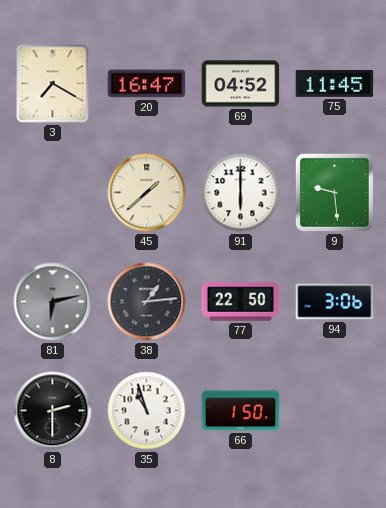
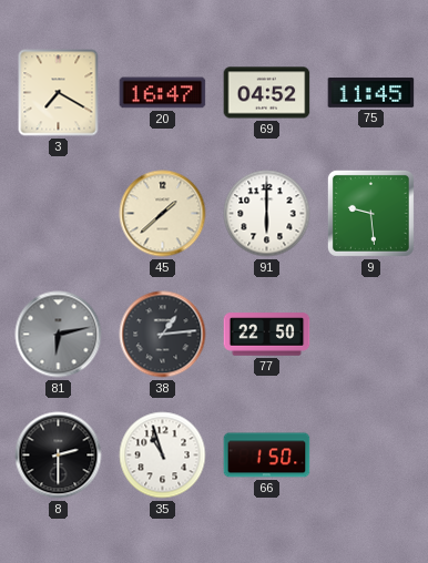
94: 3:06 -> none
